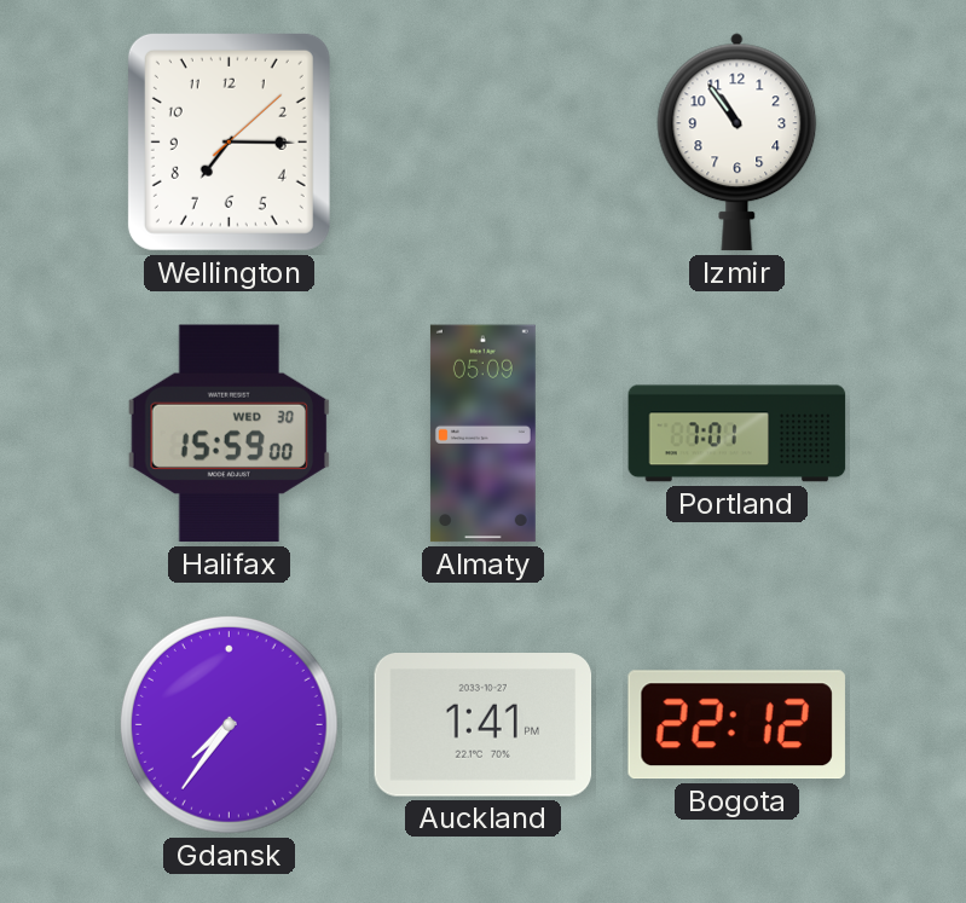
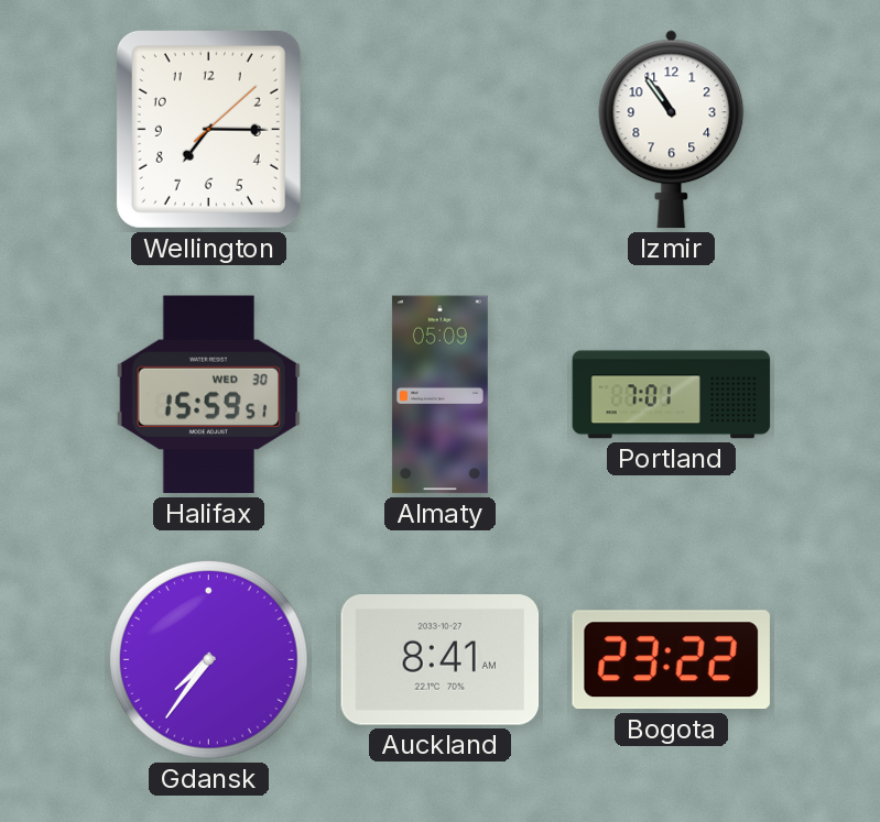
Halifax: 15:59:00 -> 15:59:51
Auckland: 1:41 -> 8:41
Bogota: 22:12 -> 23:22
